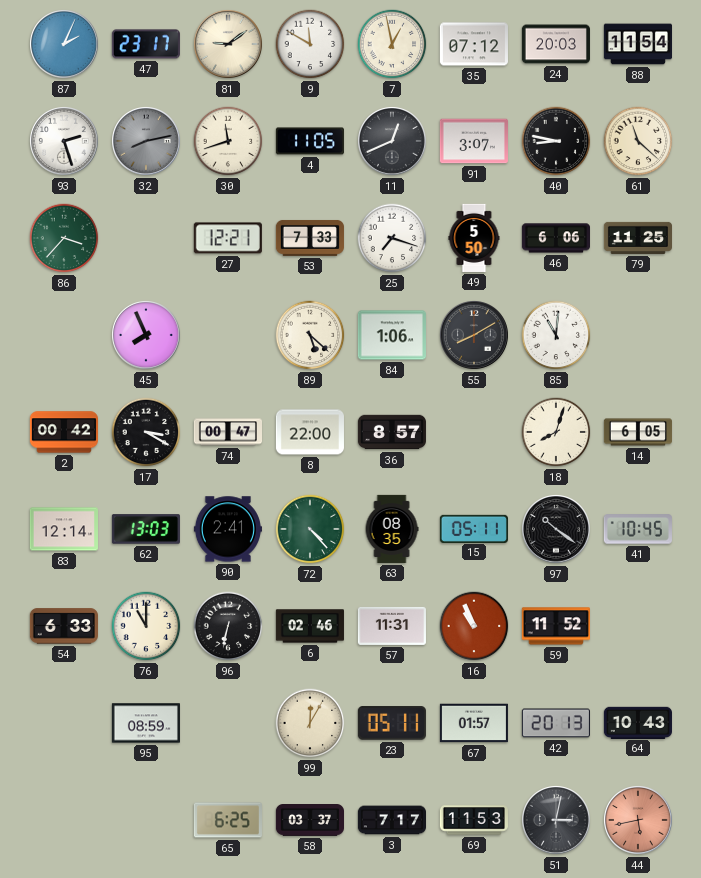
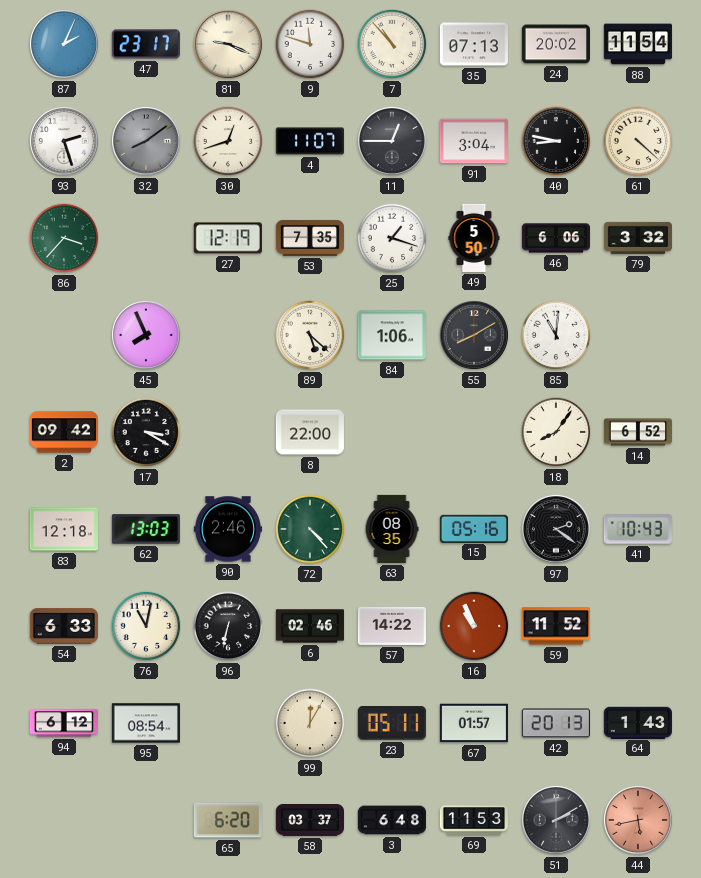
81: 9:09 -> 9:19
9: 11:50 -> 11:48
7: 12:58 -> 10:53
35: 07:12 -> 07:13
24: 20:03 -> 20:02
32: 8:13 -> 8:09
30: 11:42 -> 12:42
4: 11:05 -> 11:07
11: 12:41 -> 12:45
91: 3:07 -> 3:04
61: 11:22 -> 4:22
27: 12:21 -> 12:19
53: 7:33 -> 7:35
25: 7:18 -> 1:18
79: 11:25 -> 3:32
2: 00:42 -> 09:42
74: 00:47 -> none
36: 8:57 -> none
18: 8:03 -> 8:06
14: 6:05 -> 6:52
83: 12:14 -> 12:18
90: 2:41 -> 2:46
15: 05:11 -> 05:16
97: 10:21 -> 2:21
41: 10:45 -> 10:43
76: 11:00 -> 11:02
57: 11:31 -> 14:22
94: none -> 6:12
95: 08:59 -> 08:54
64: 10:43 -> 1:43
65: 6:25 -> 6:20
3: 7:17 -> 6:48
51: 3:02 -> 2:10
